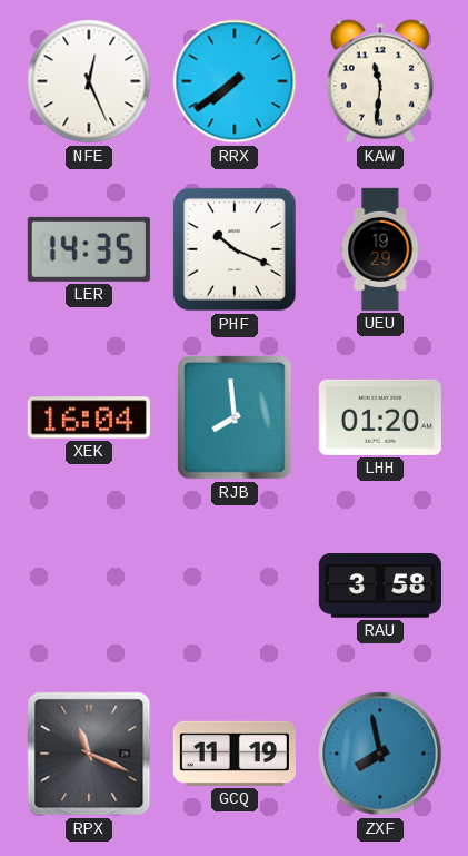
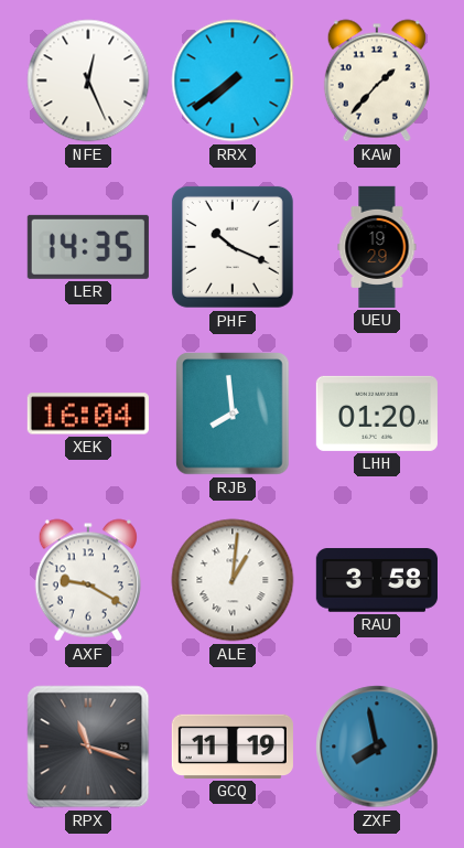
KAW: 11:31 -> 1:37
AXF: none -> 9:20
ALE: none -> 1:01
RPX: 11:19 -> 11:18
